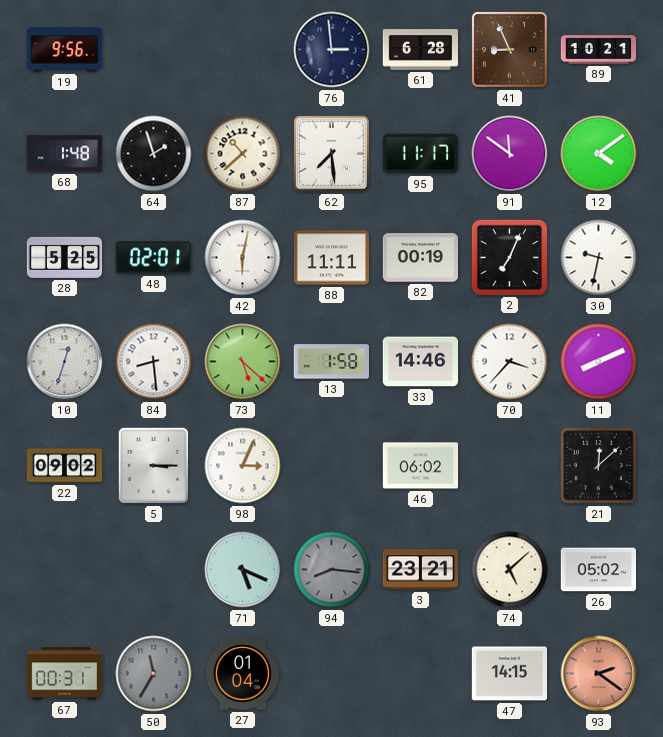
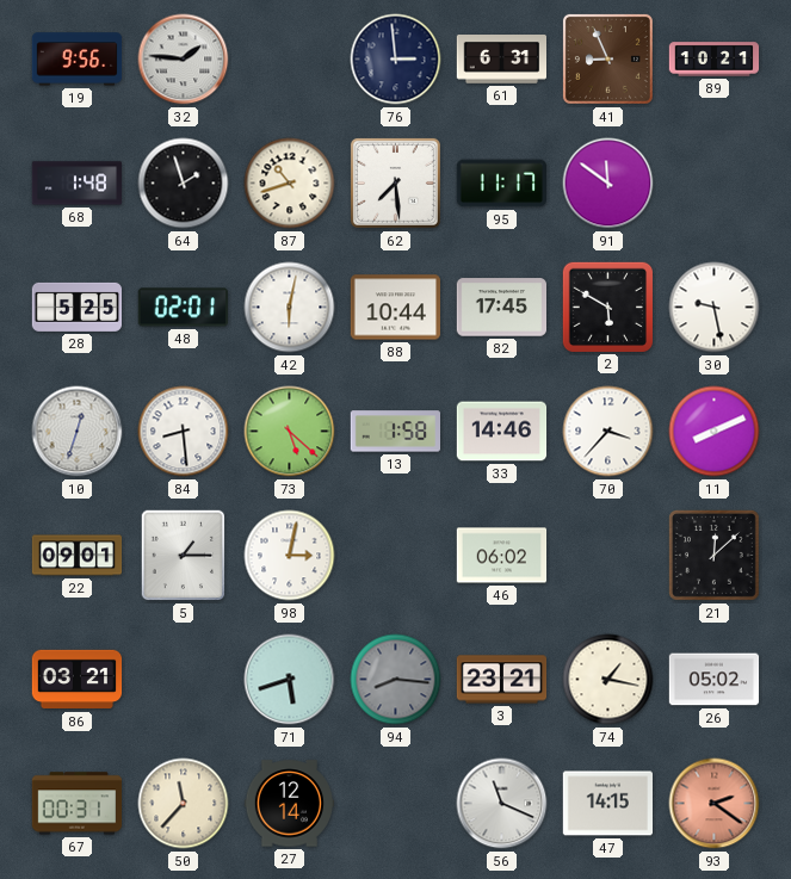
32: none -> 1:46
61: 6:28 -> 6:31
87: 10:38 -> 10:42
12: 4:09 -> none
88: 11:11 -> 10:44
82: 00:19 -> 17:45
2: 7:04 -> 5:50
30: 9:32 -> 9:28
22: 09:02 -> 09:01
5: 3:15 -> 1:15
98: 3:04 -> 3:02
86: none -> 03:21
71: 5:19 -> 5:42
74: 5:08 -> 1:17
50: 11:35 -> 11:37
50 dial: grey -> cream
27: 01:04 -> 12:14
56: none -> 11:19
